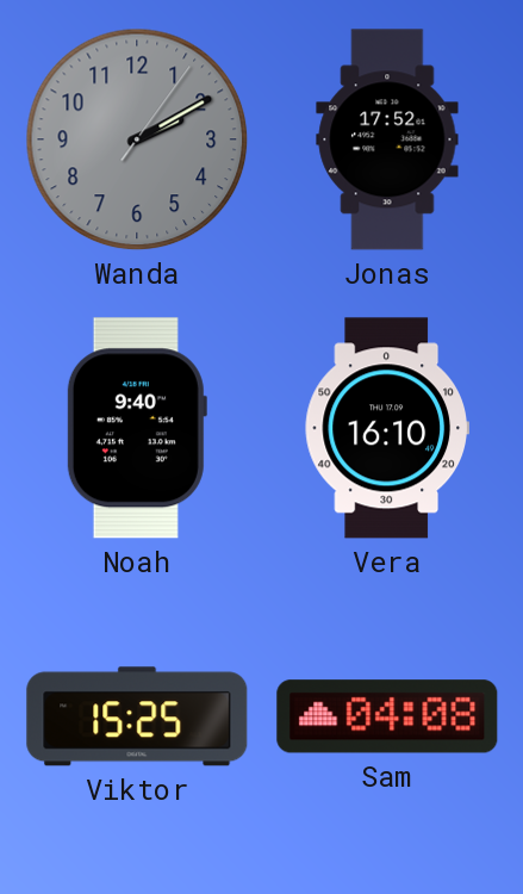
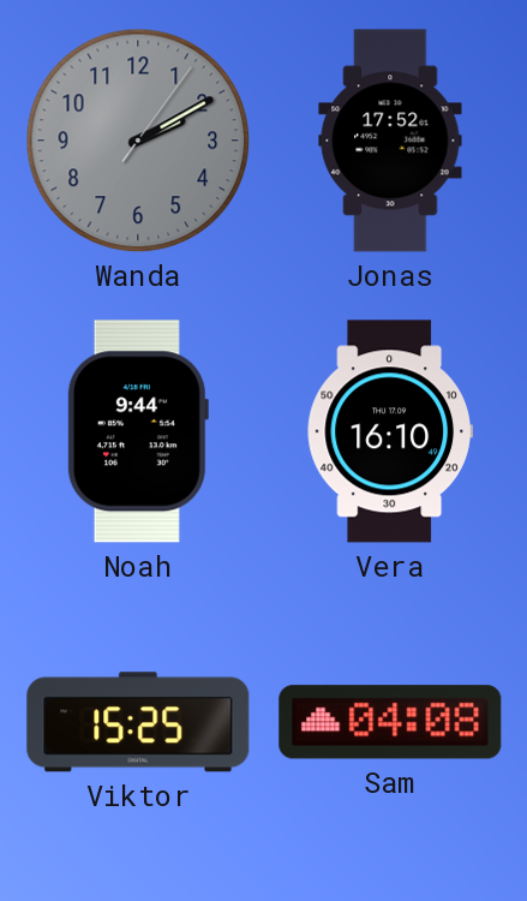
Noah: 9:40 -> 9:44
